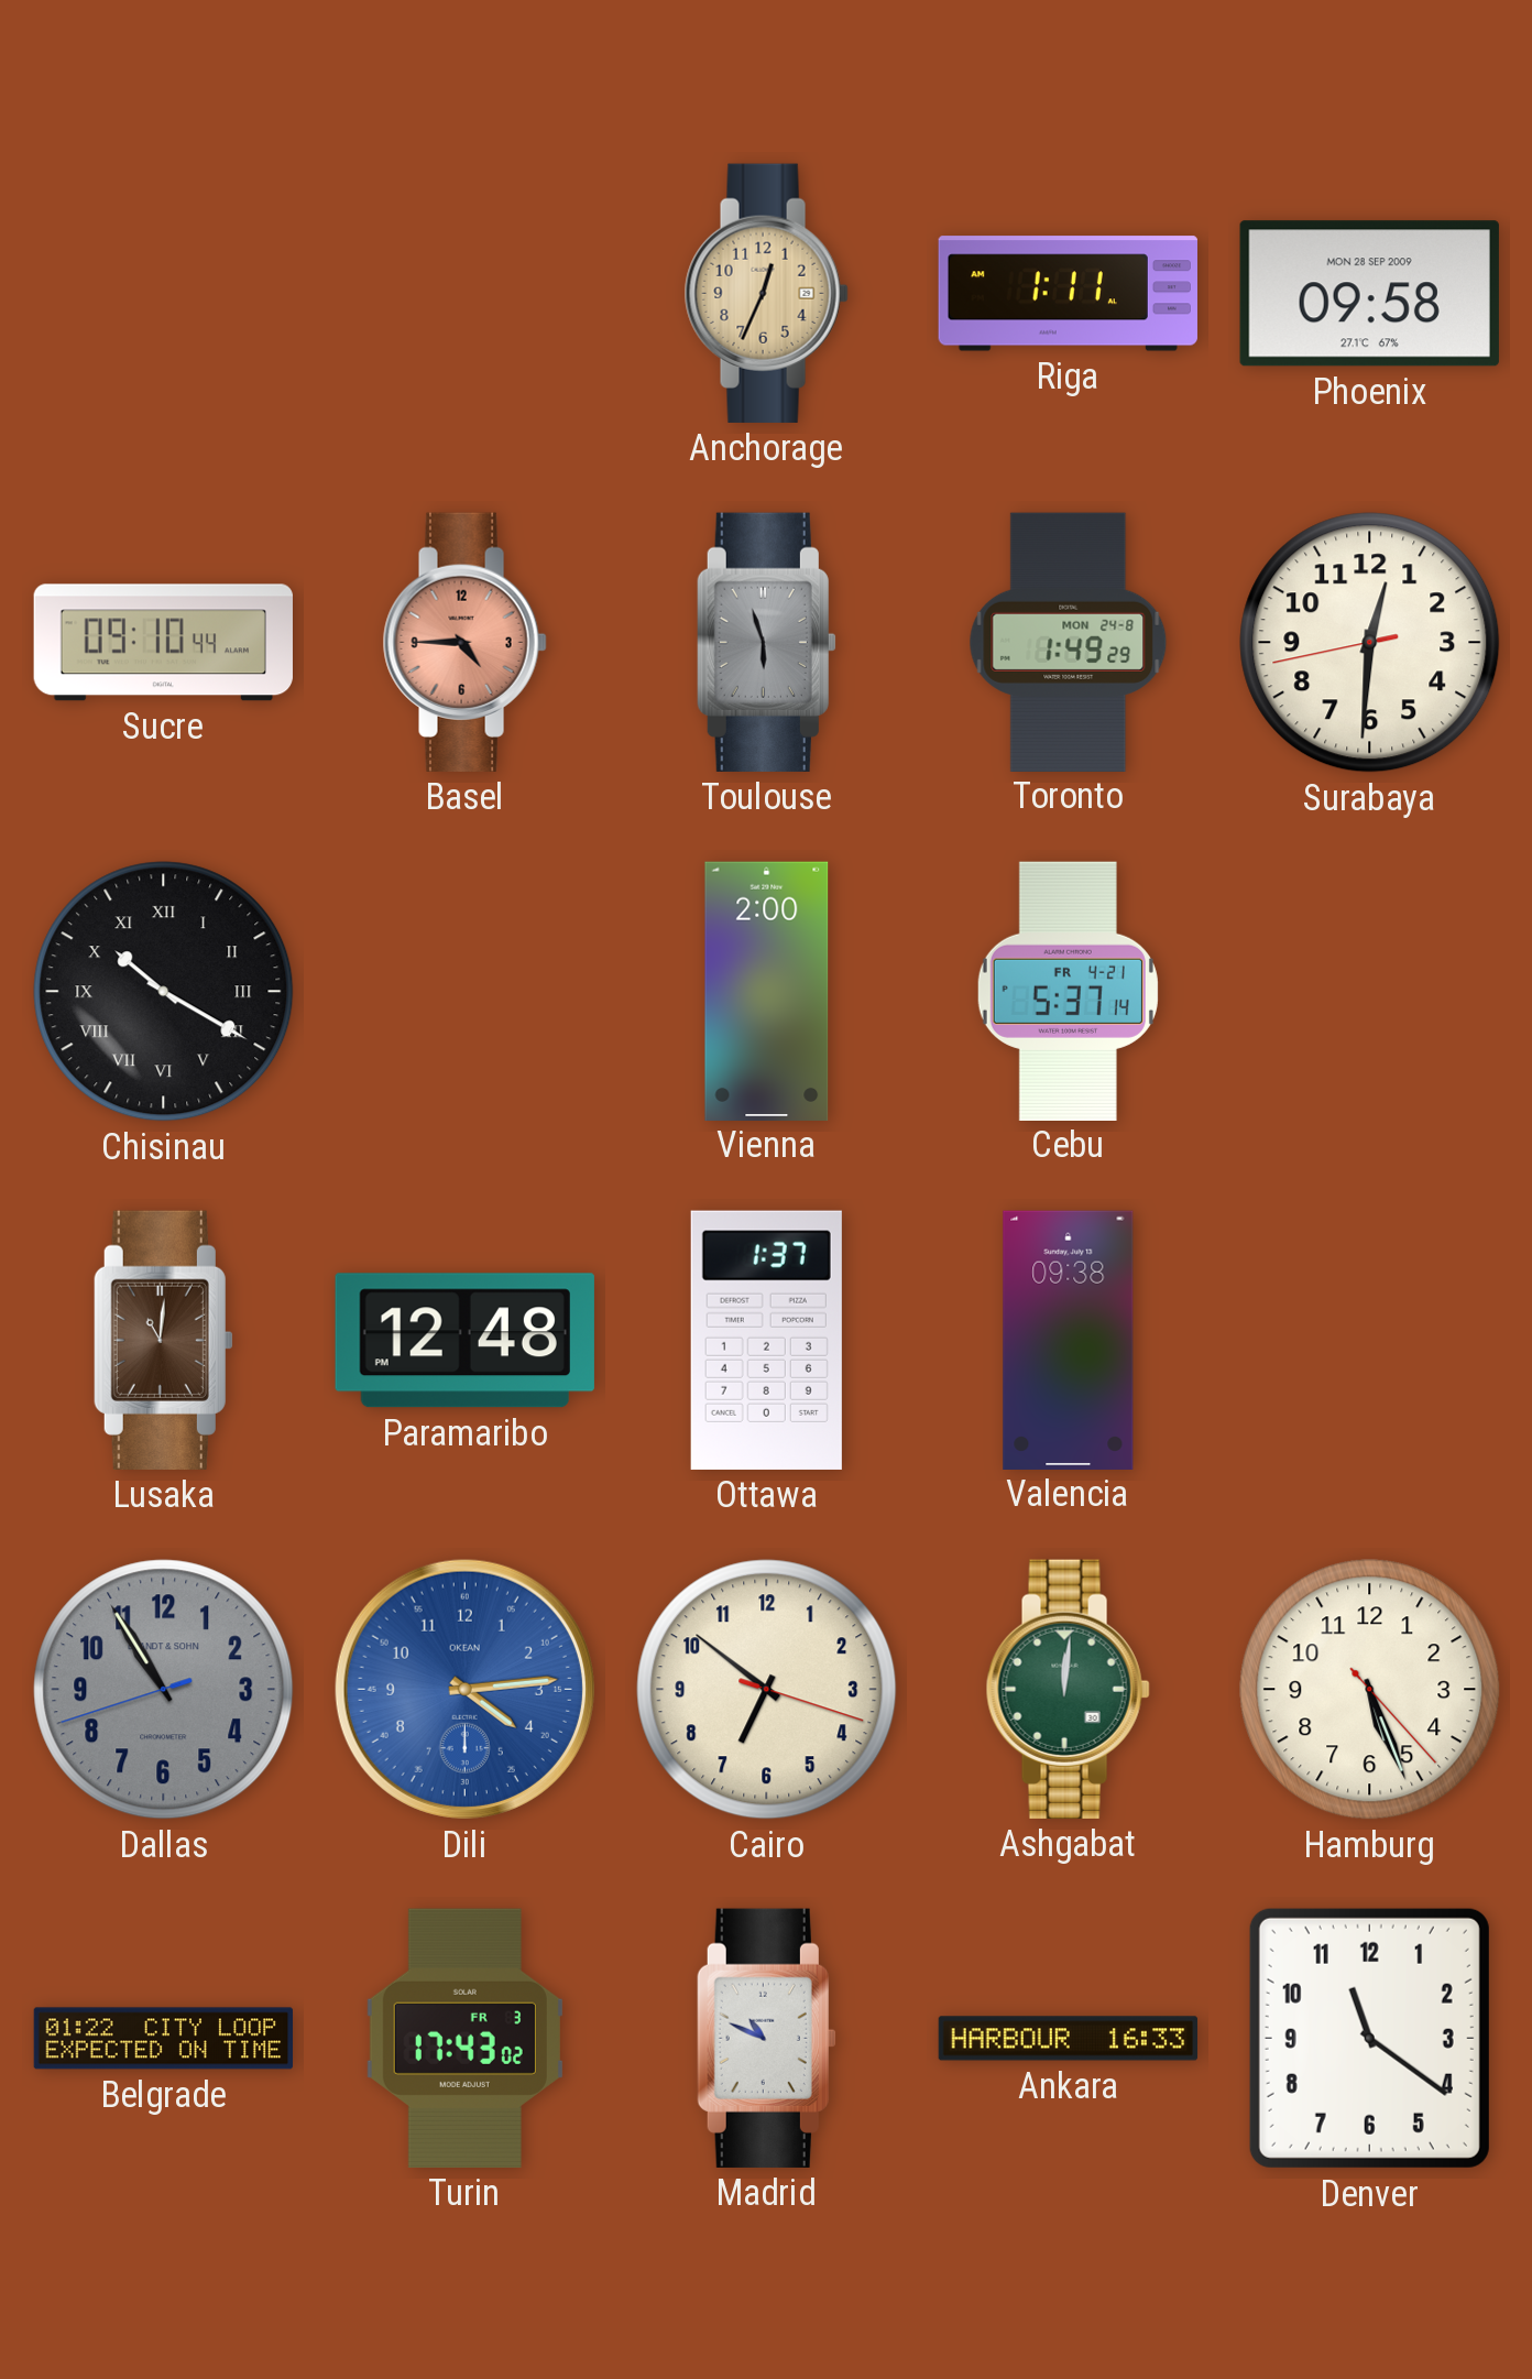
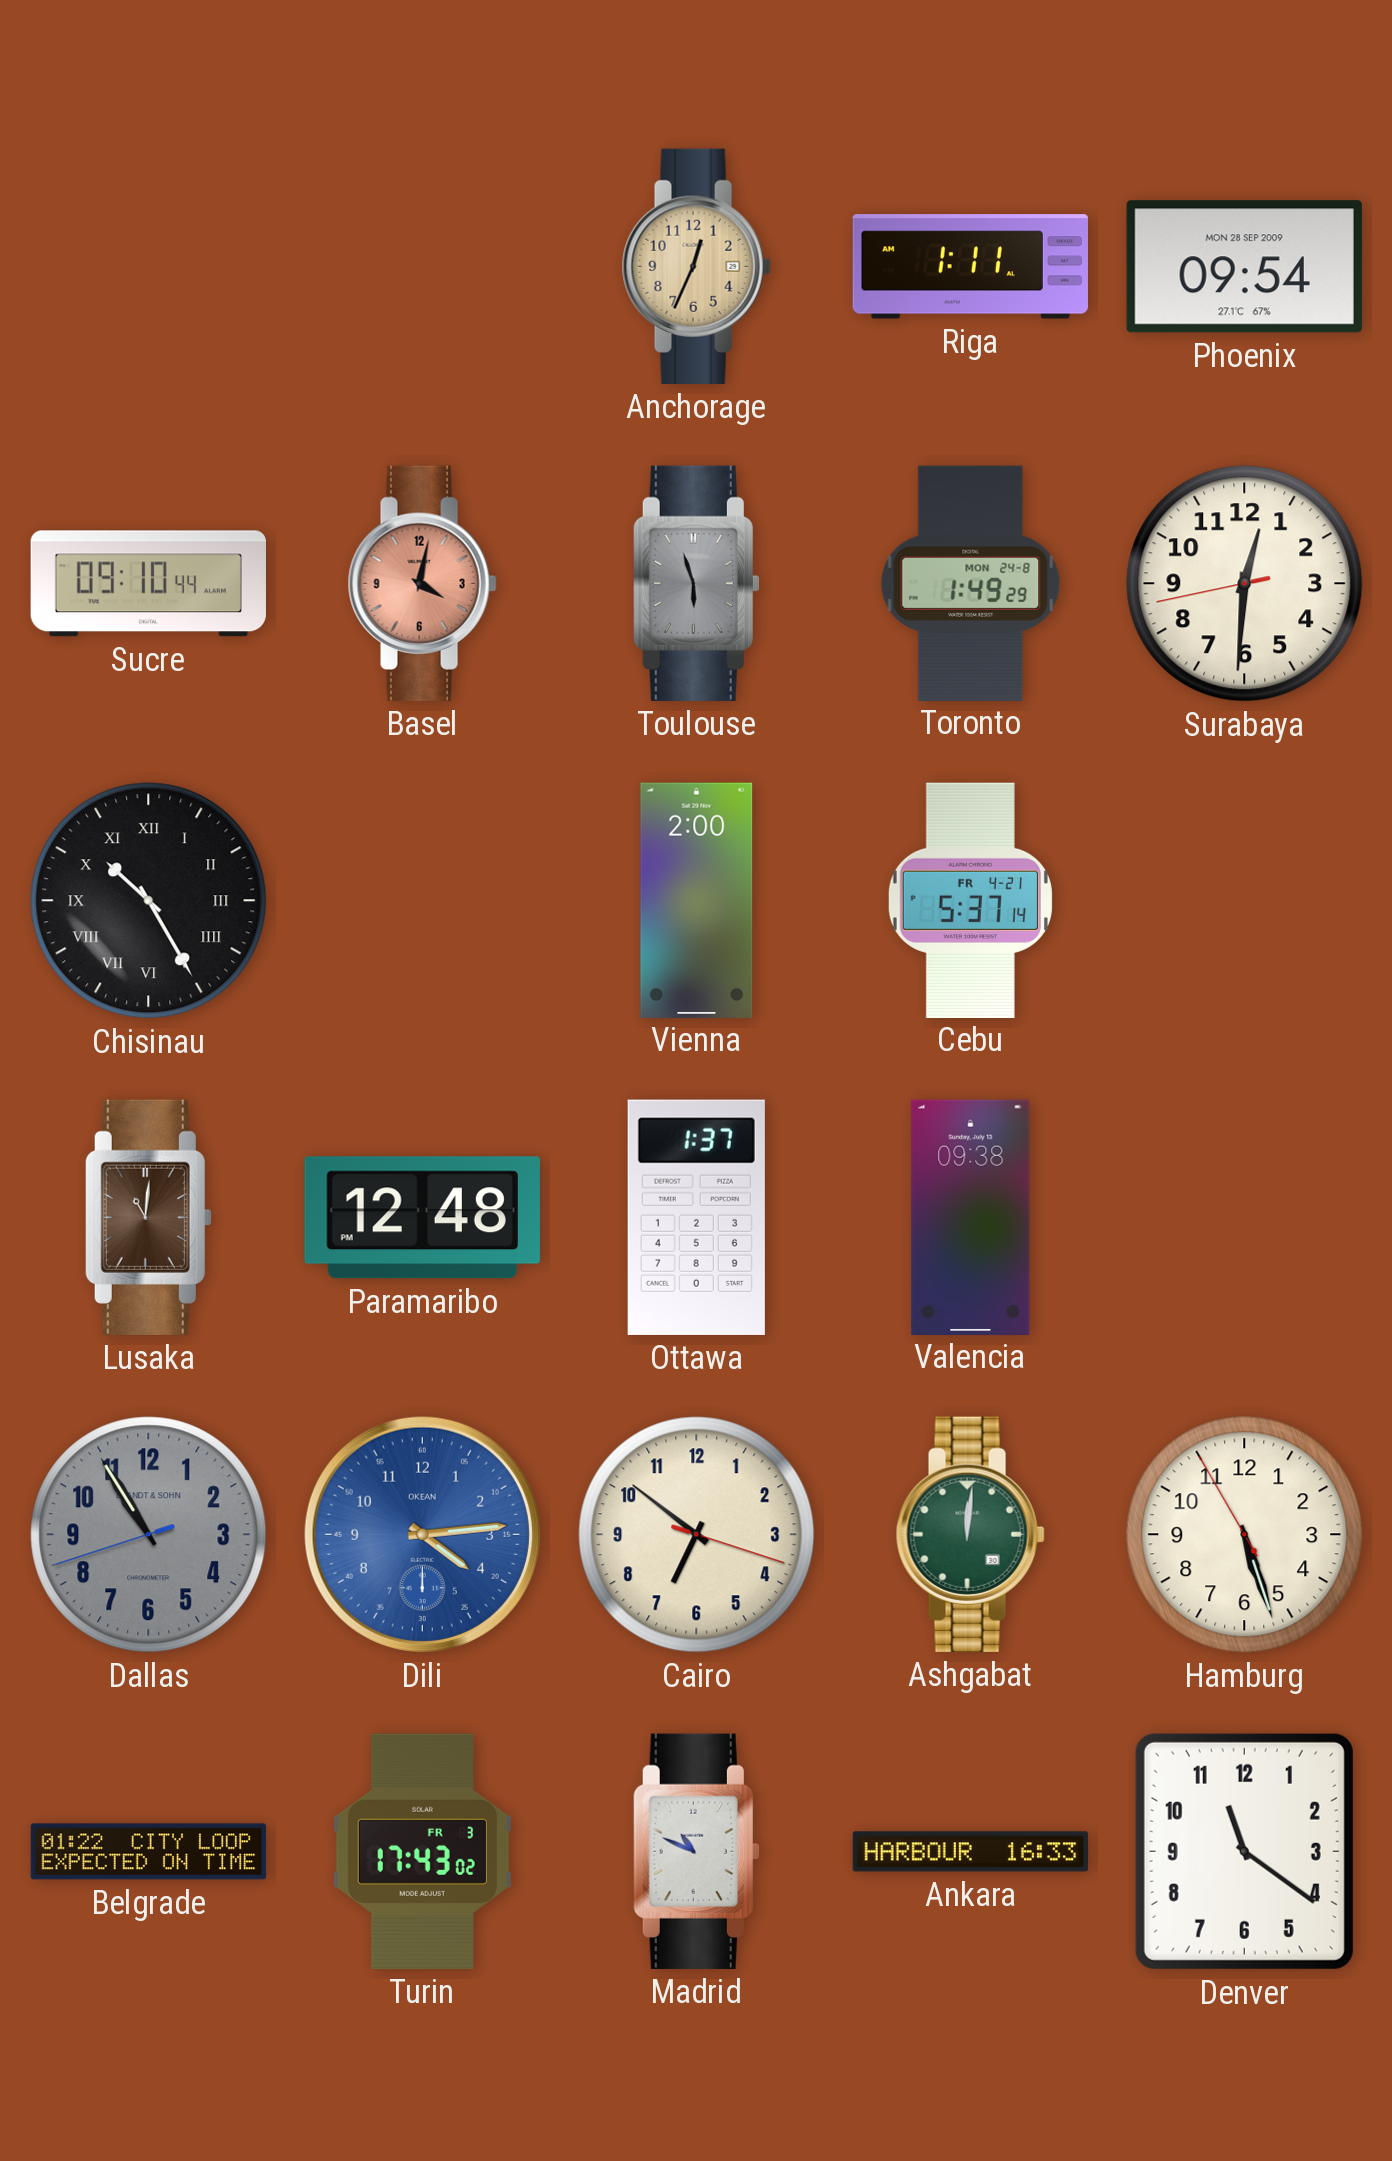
Phoenix: 09:58 -> 09:54
Basel: 4:45 -> 4:02
Chisinau: 10:20 -> 10:25
Hamburg: 5:26:23 -> 5:26:55
